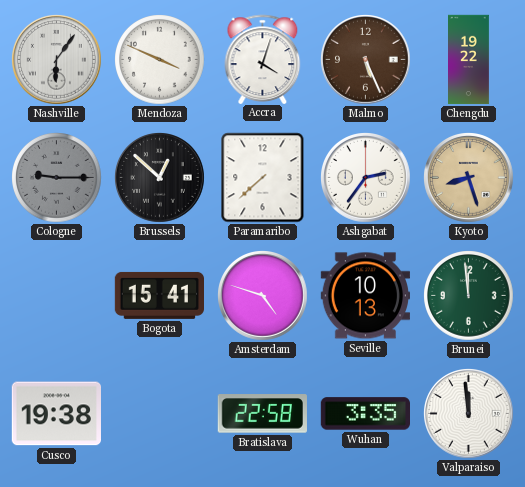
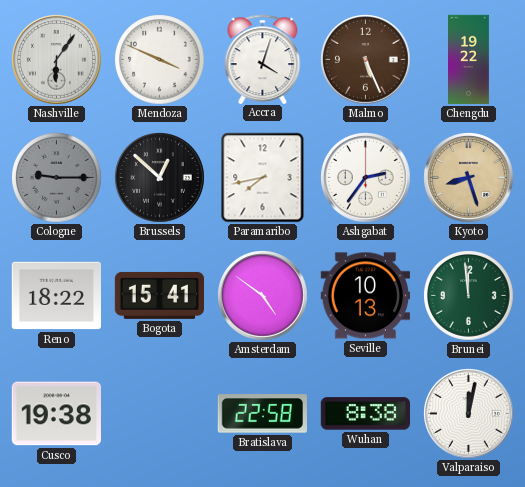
Paramaribo: 7:38 -> 7:43
Reno: none -> 18:22
Amsterdam: 4:48 -> 4:51
Wuhan: 3:35 -> 8:38
Valparaiso: 11:59 -> 12:02
